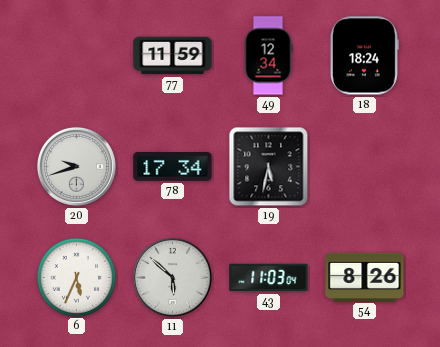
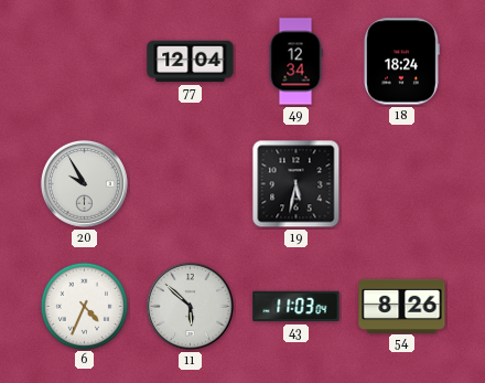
77: 11:59 -> 12:04
20: 9:42 -> 9:55
78: 17:34 -> none
6: 5:34 -> 4:34
